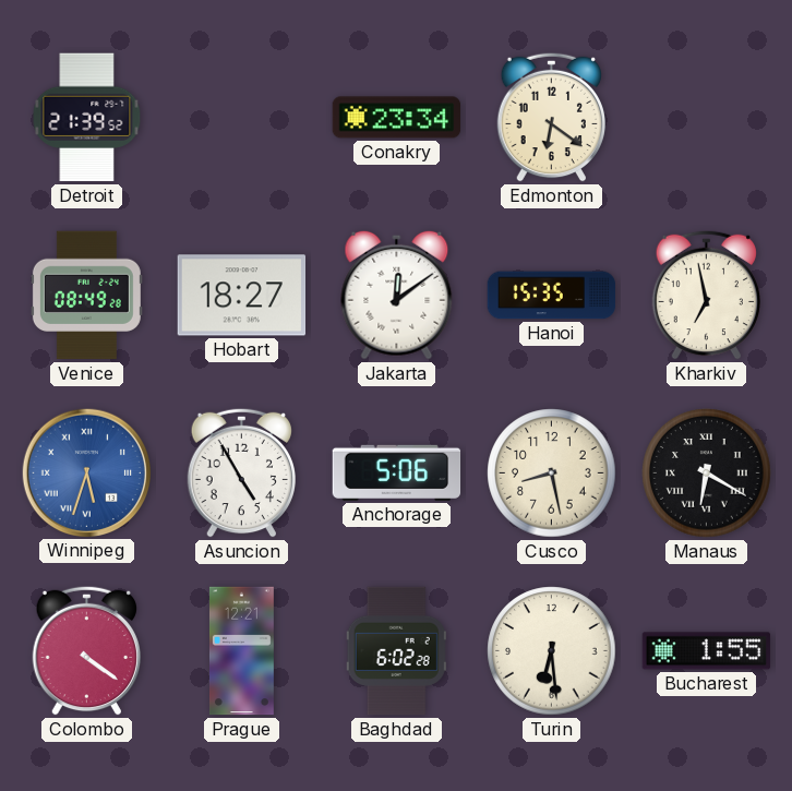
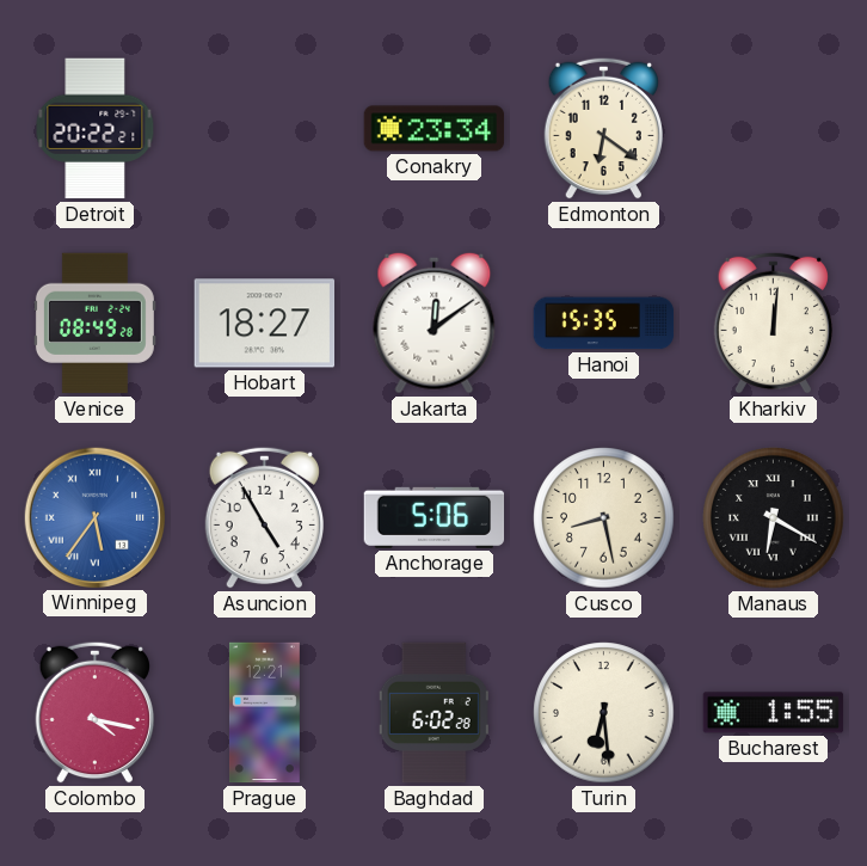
Detroit: 21:39 -> 20:22
Kharkiv: 6:58 -> 12:01
Winnipeg: 5:33 -> 5:36
Colombo: 4:21 -> 4:17
